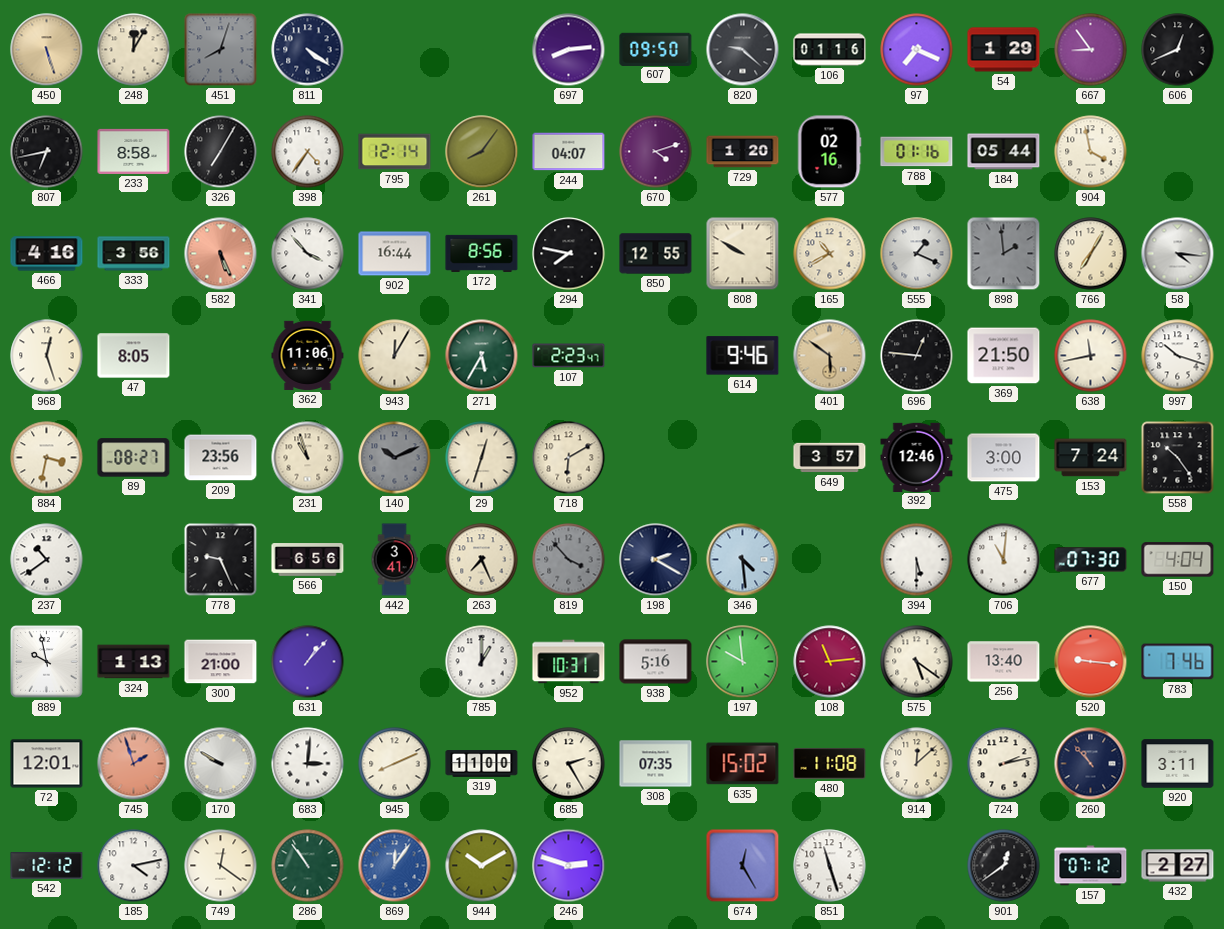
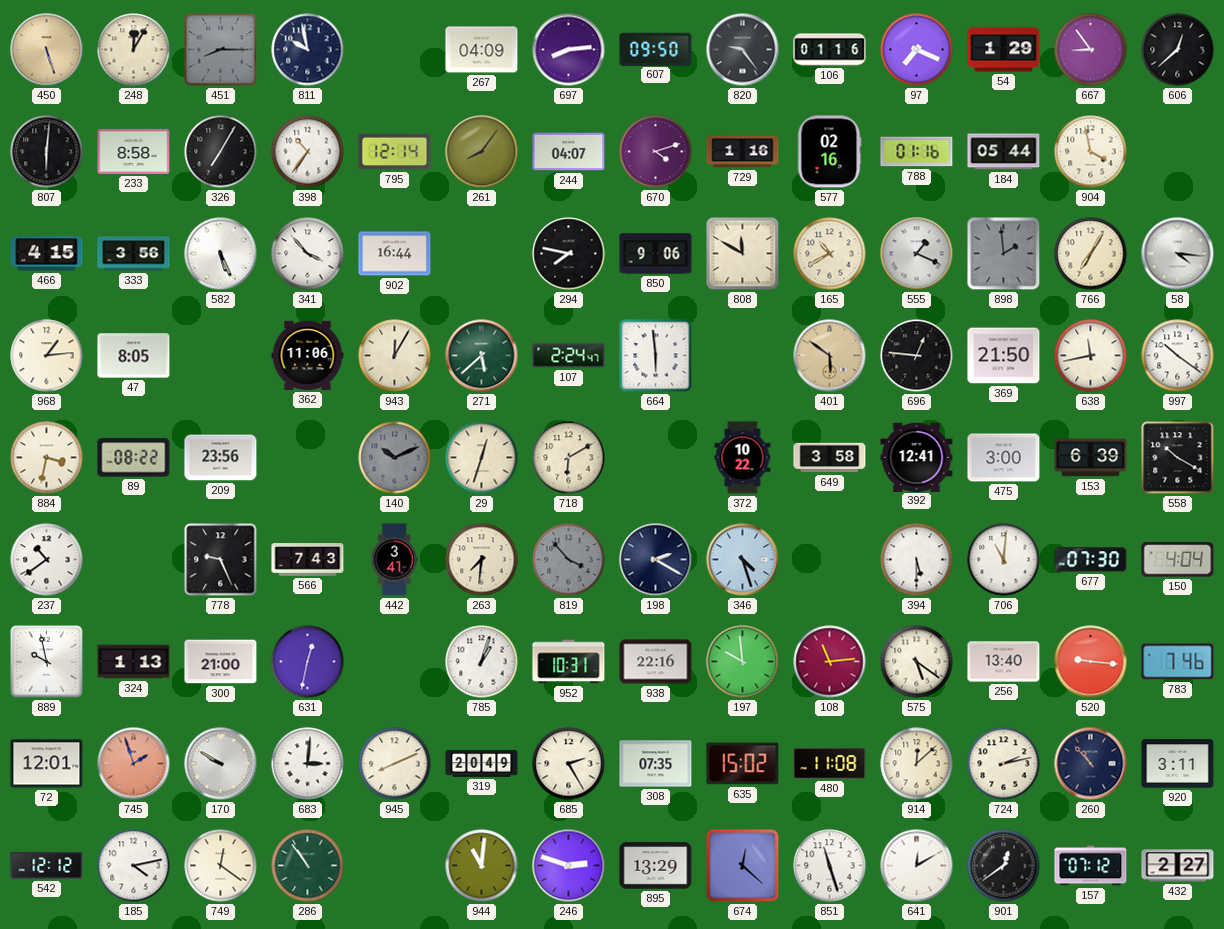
451: 8:03 -> 8:15
811: 4:21 -> 9:58
267: none -> 04:09
820: 9:22 -> 9:24
606: 12:41 -> 12:38
807: 6:43 -> 6:01
398: 4:36 -> 10:36
729: 1:20 -> 1:16
466: 4:16 -> 4:15
582 dial: salmon -> white
172: 8:56 -> none
850: 12:55 -> 9:06
808: 9:50 -> 11:50
968: 12:27 -> 1:14
271: 5:35 -> 5:38
107: 2:23 -> 2:24
664: none -> 5:59
614: 9:46 -> none
997: 10:18 -> 10:21
89: 08:27 -> 08:22
231: 10:57 -> none
372: none -> 10:22
649: 3:57 -> 3:58
392: 12:46 -> 12:41
153: 7:24 -> 6:39
558: 10:24 -> 10:20
566: 6:56 -> 7:43
263: 7:26 -> 7:31
346: 4:29 -> 4:27
631: 1:07 -> 12:32
785: 1:00 -> 1:03
938: 5:16 -> 22:16
319: 11:00 -> 20:49
869: 12:06 -> none
944: 10:10 -> 11:01
895: none -> 13:29
674: 12:25 -> 12:22
641: none -> 12:10
